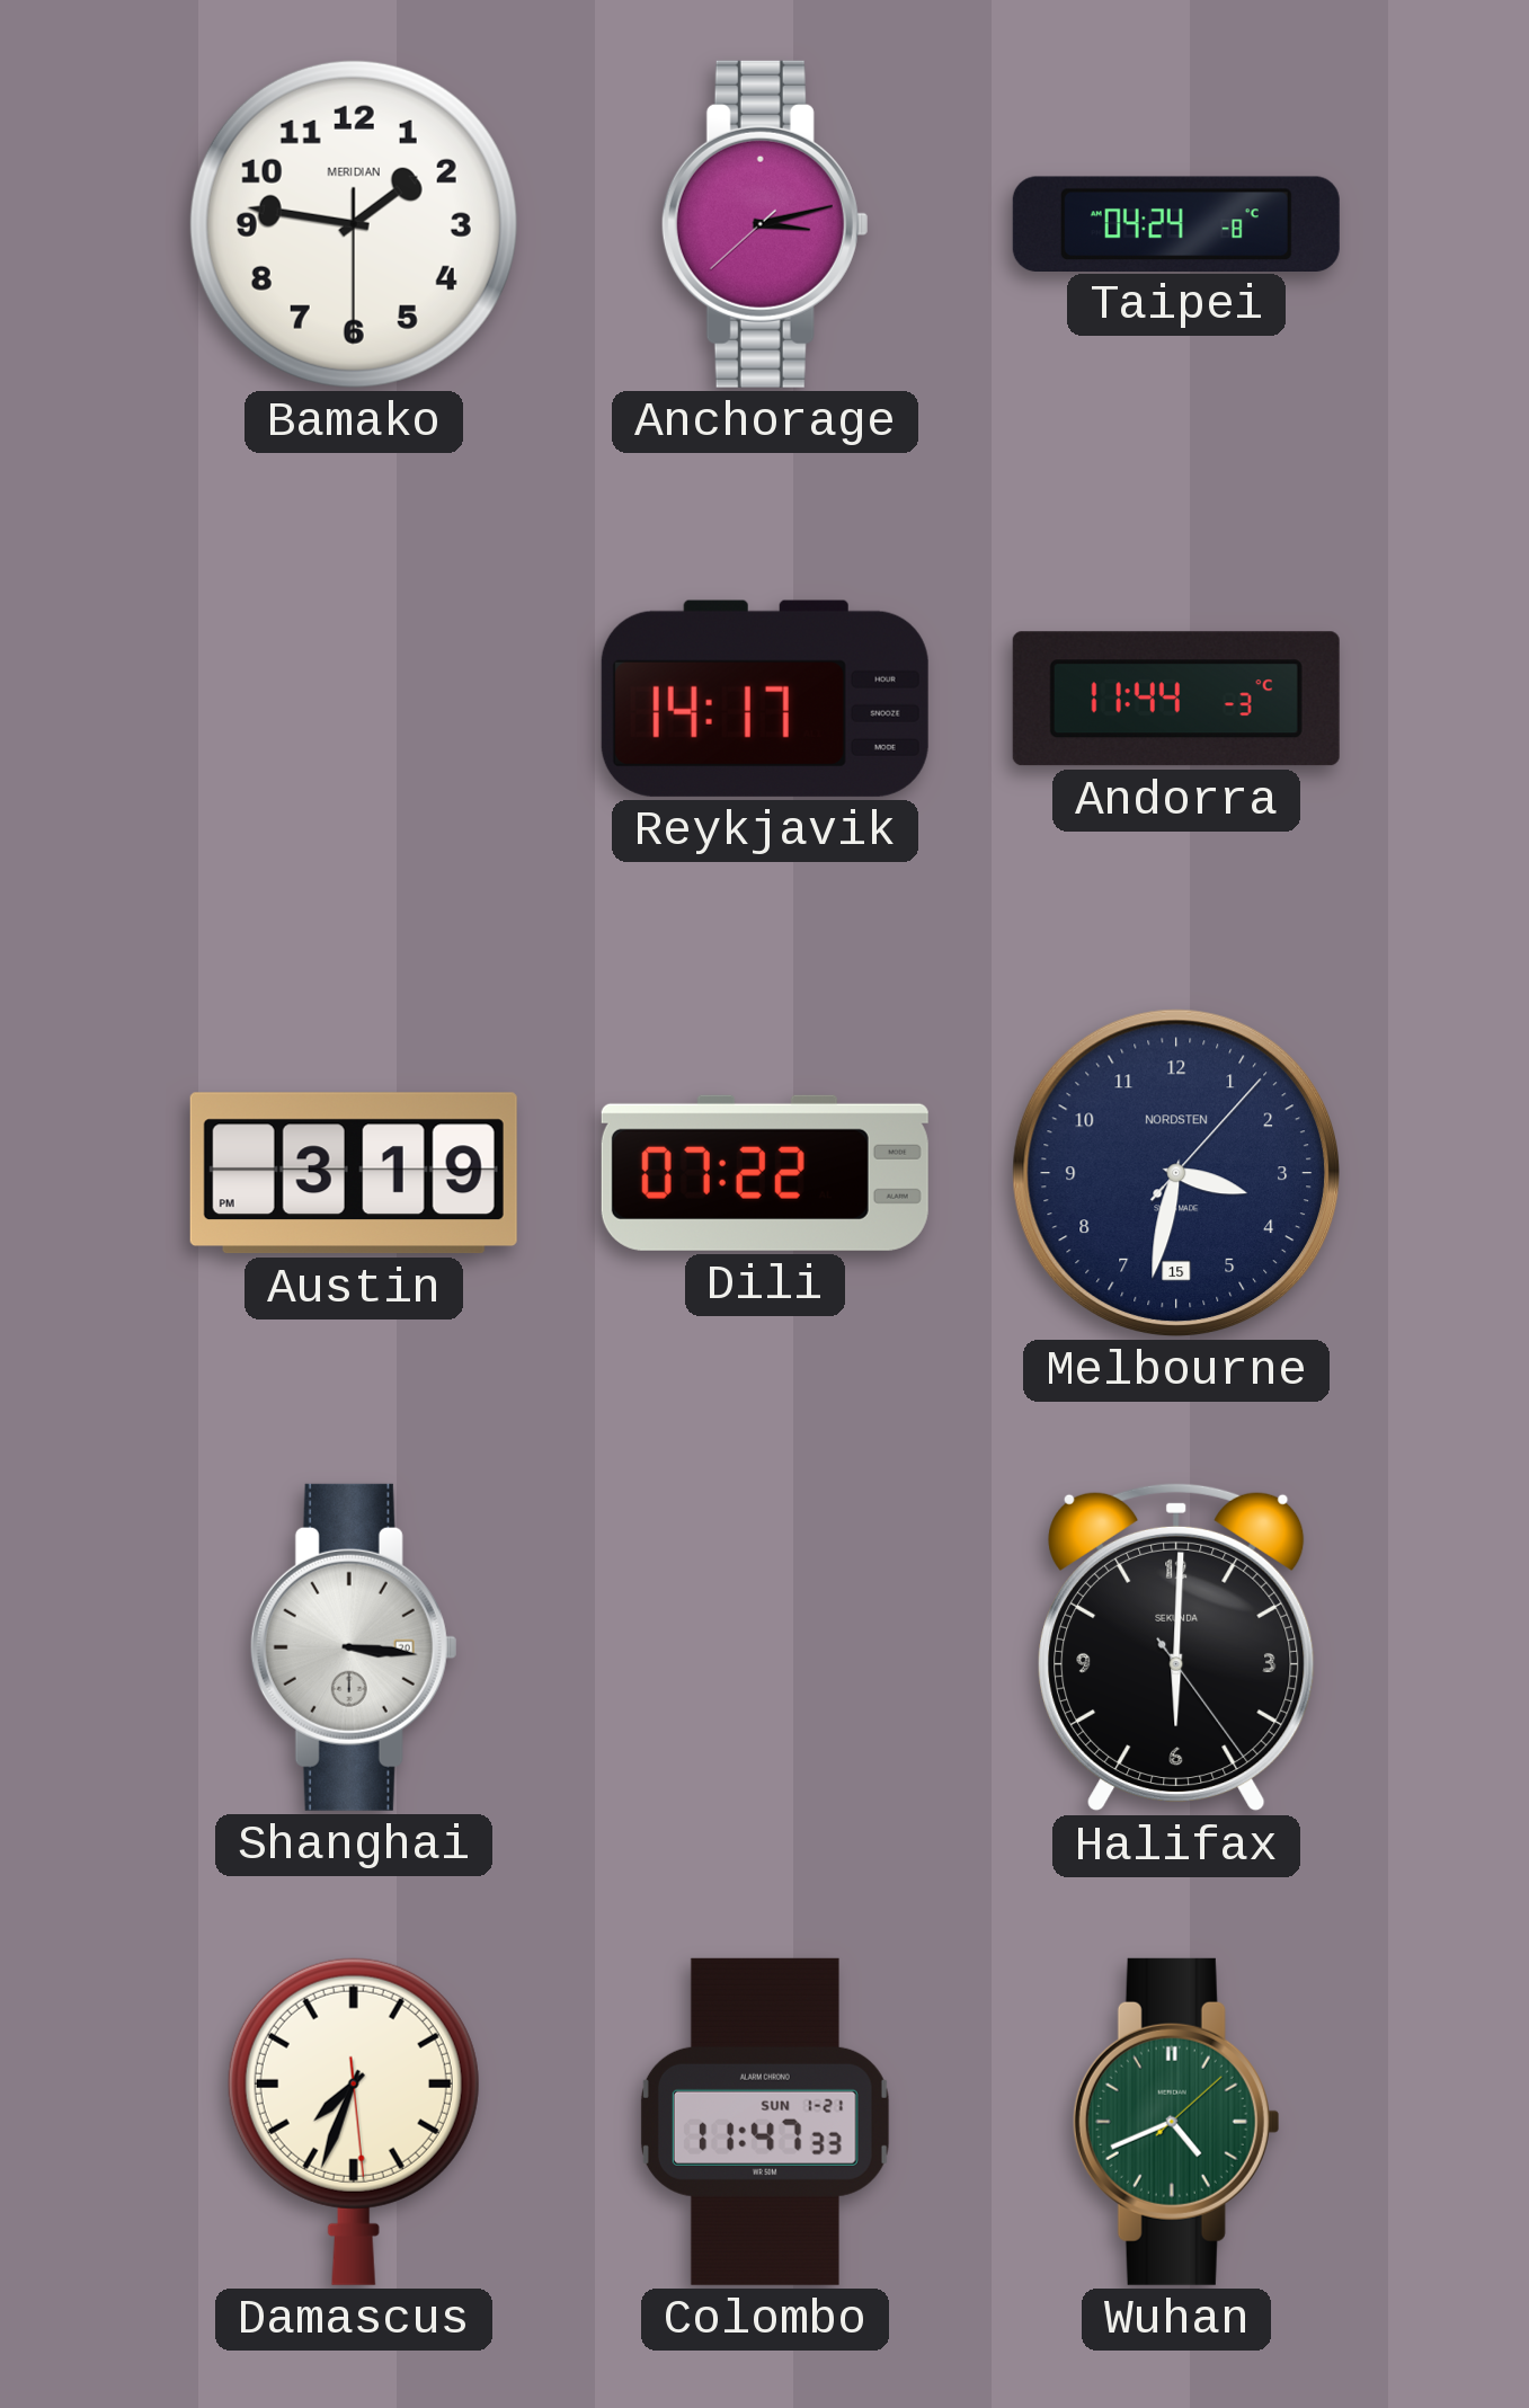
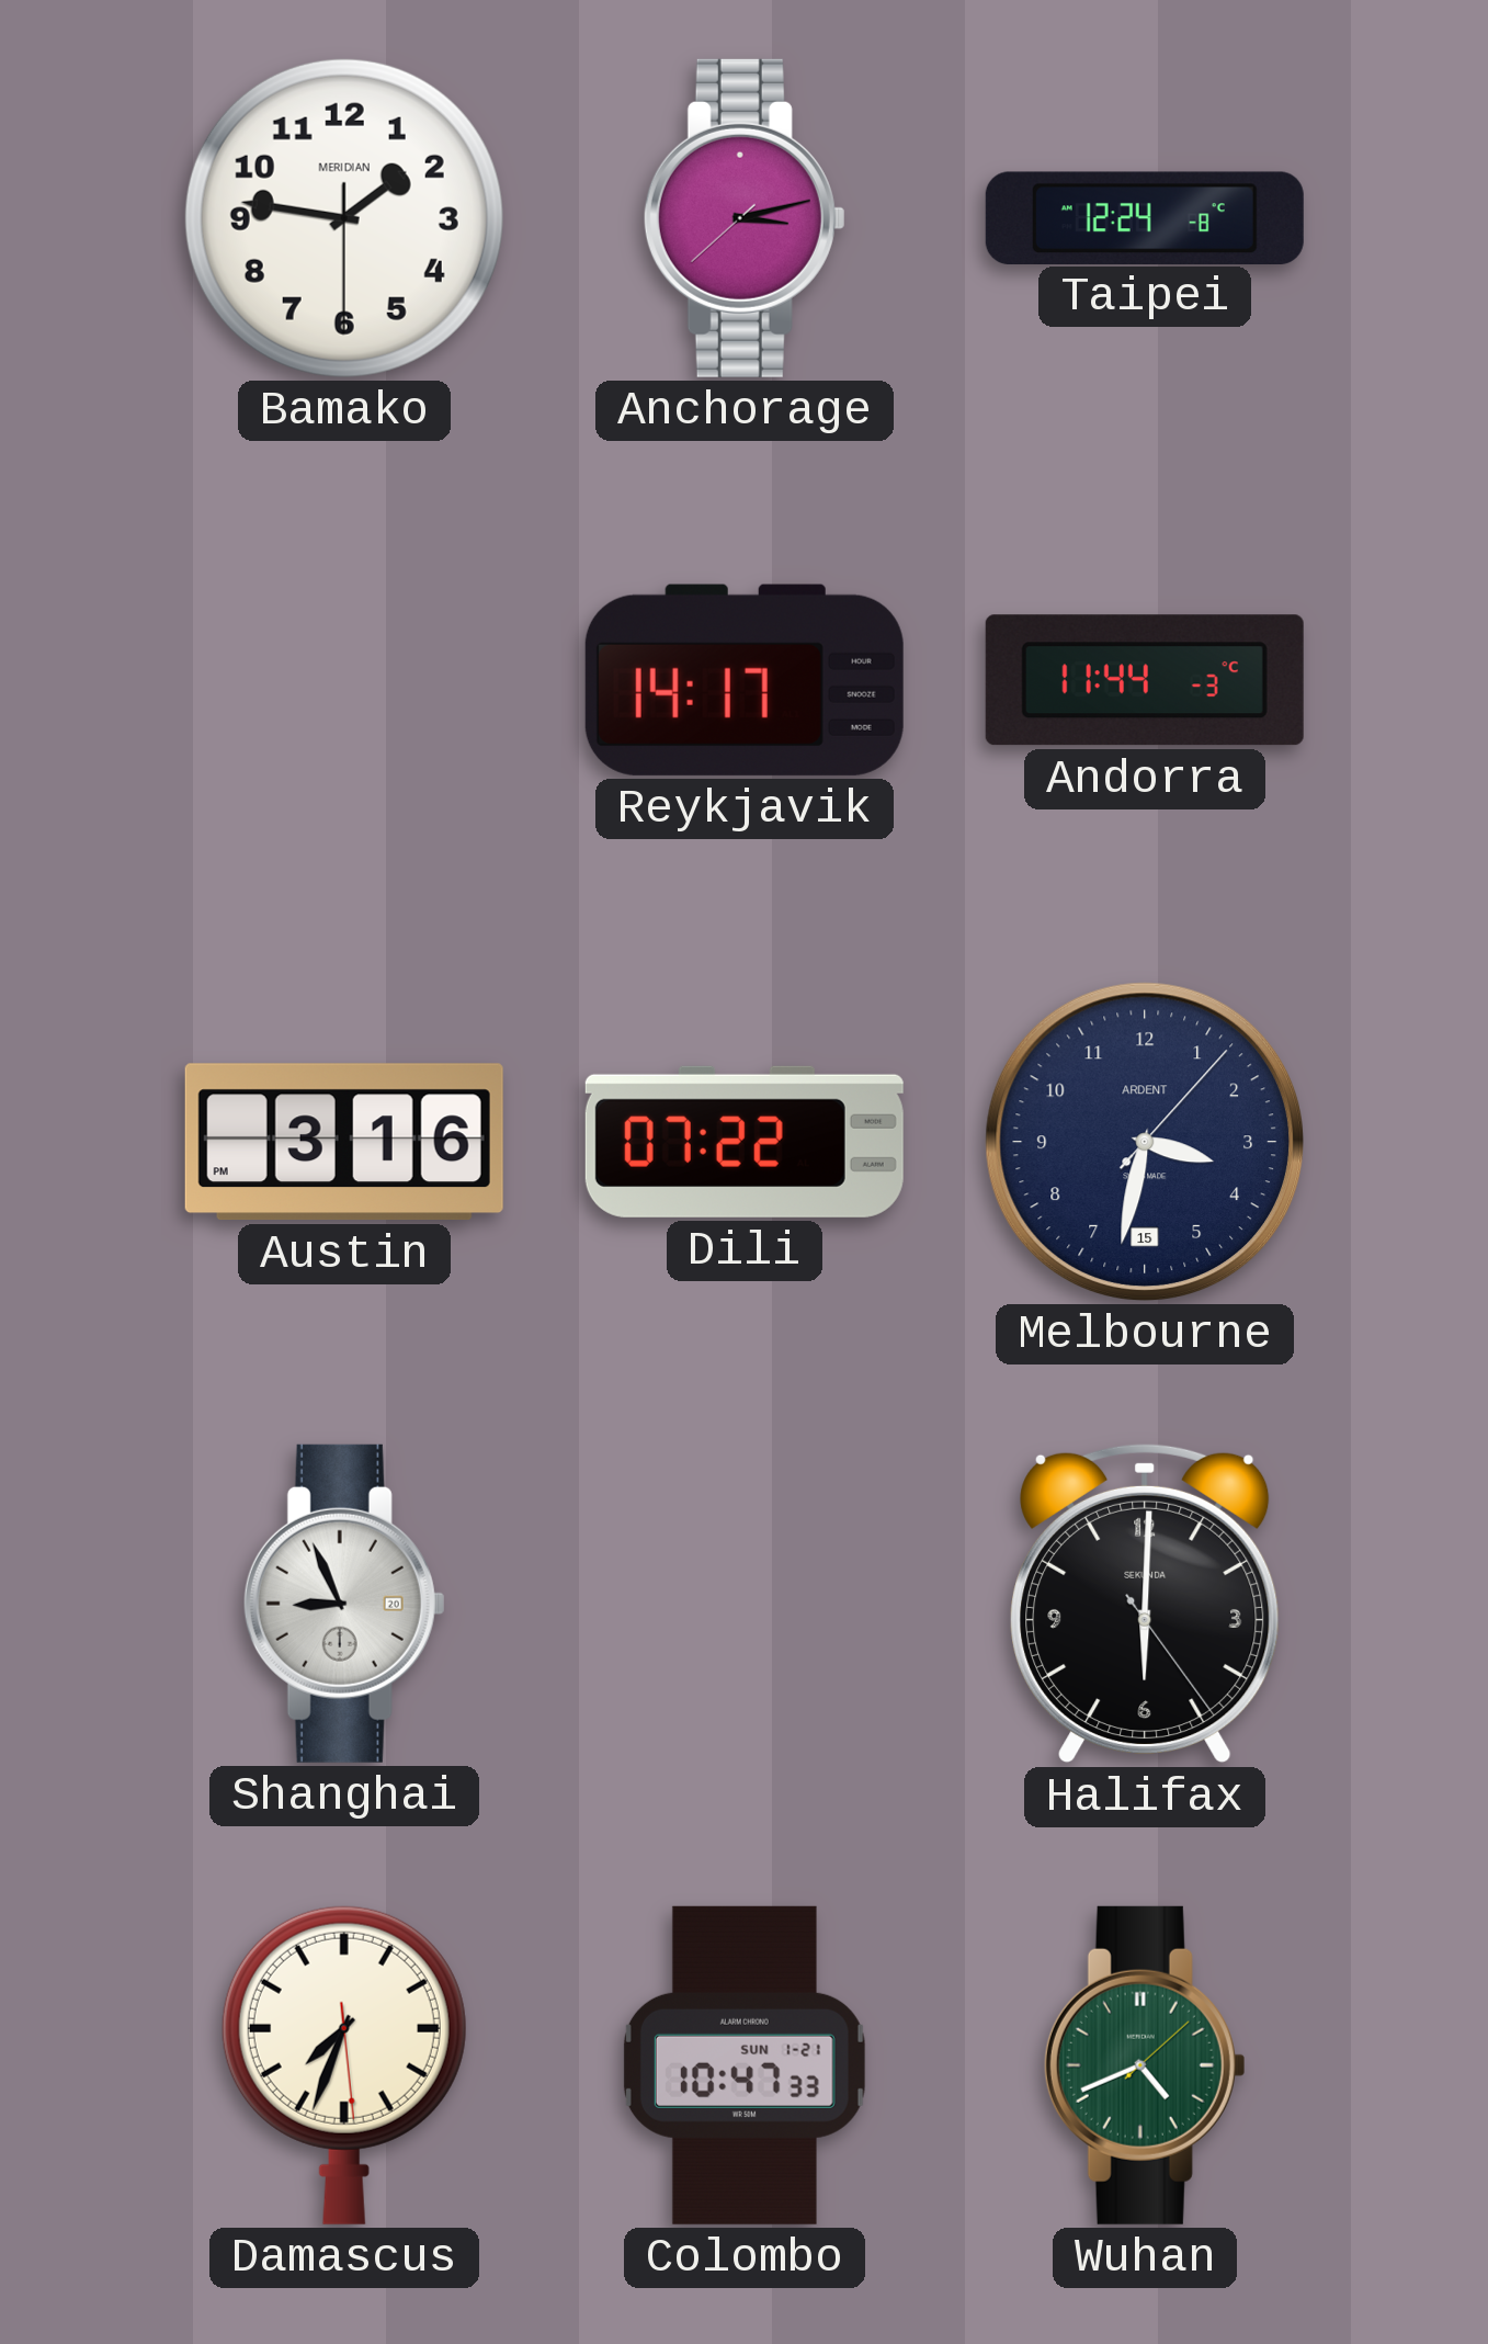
Taipei: 04:24 -> 12:24
Austin: 3:19 -> 3:16
Melbourne brand: NORDSTEN -> ARDENT
Shanghai: 3:16 -> 8:56
Colombo: 11:47 -> 10:47
